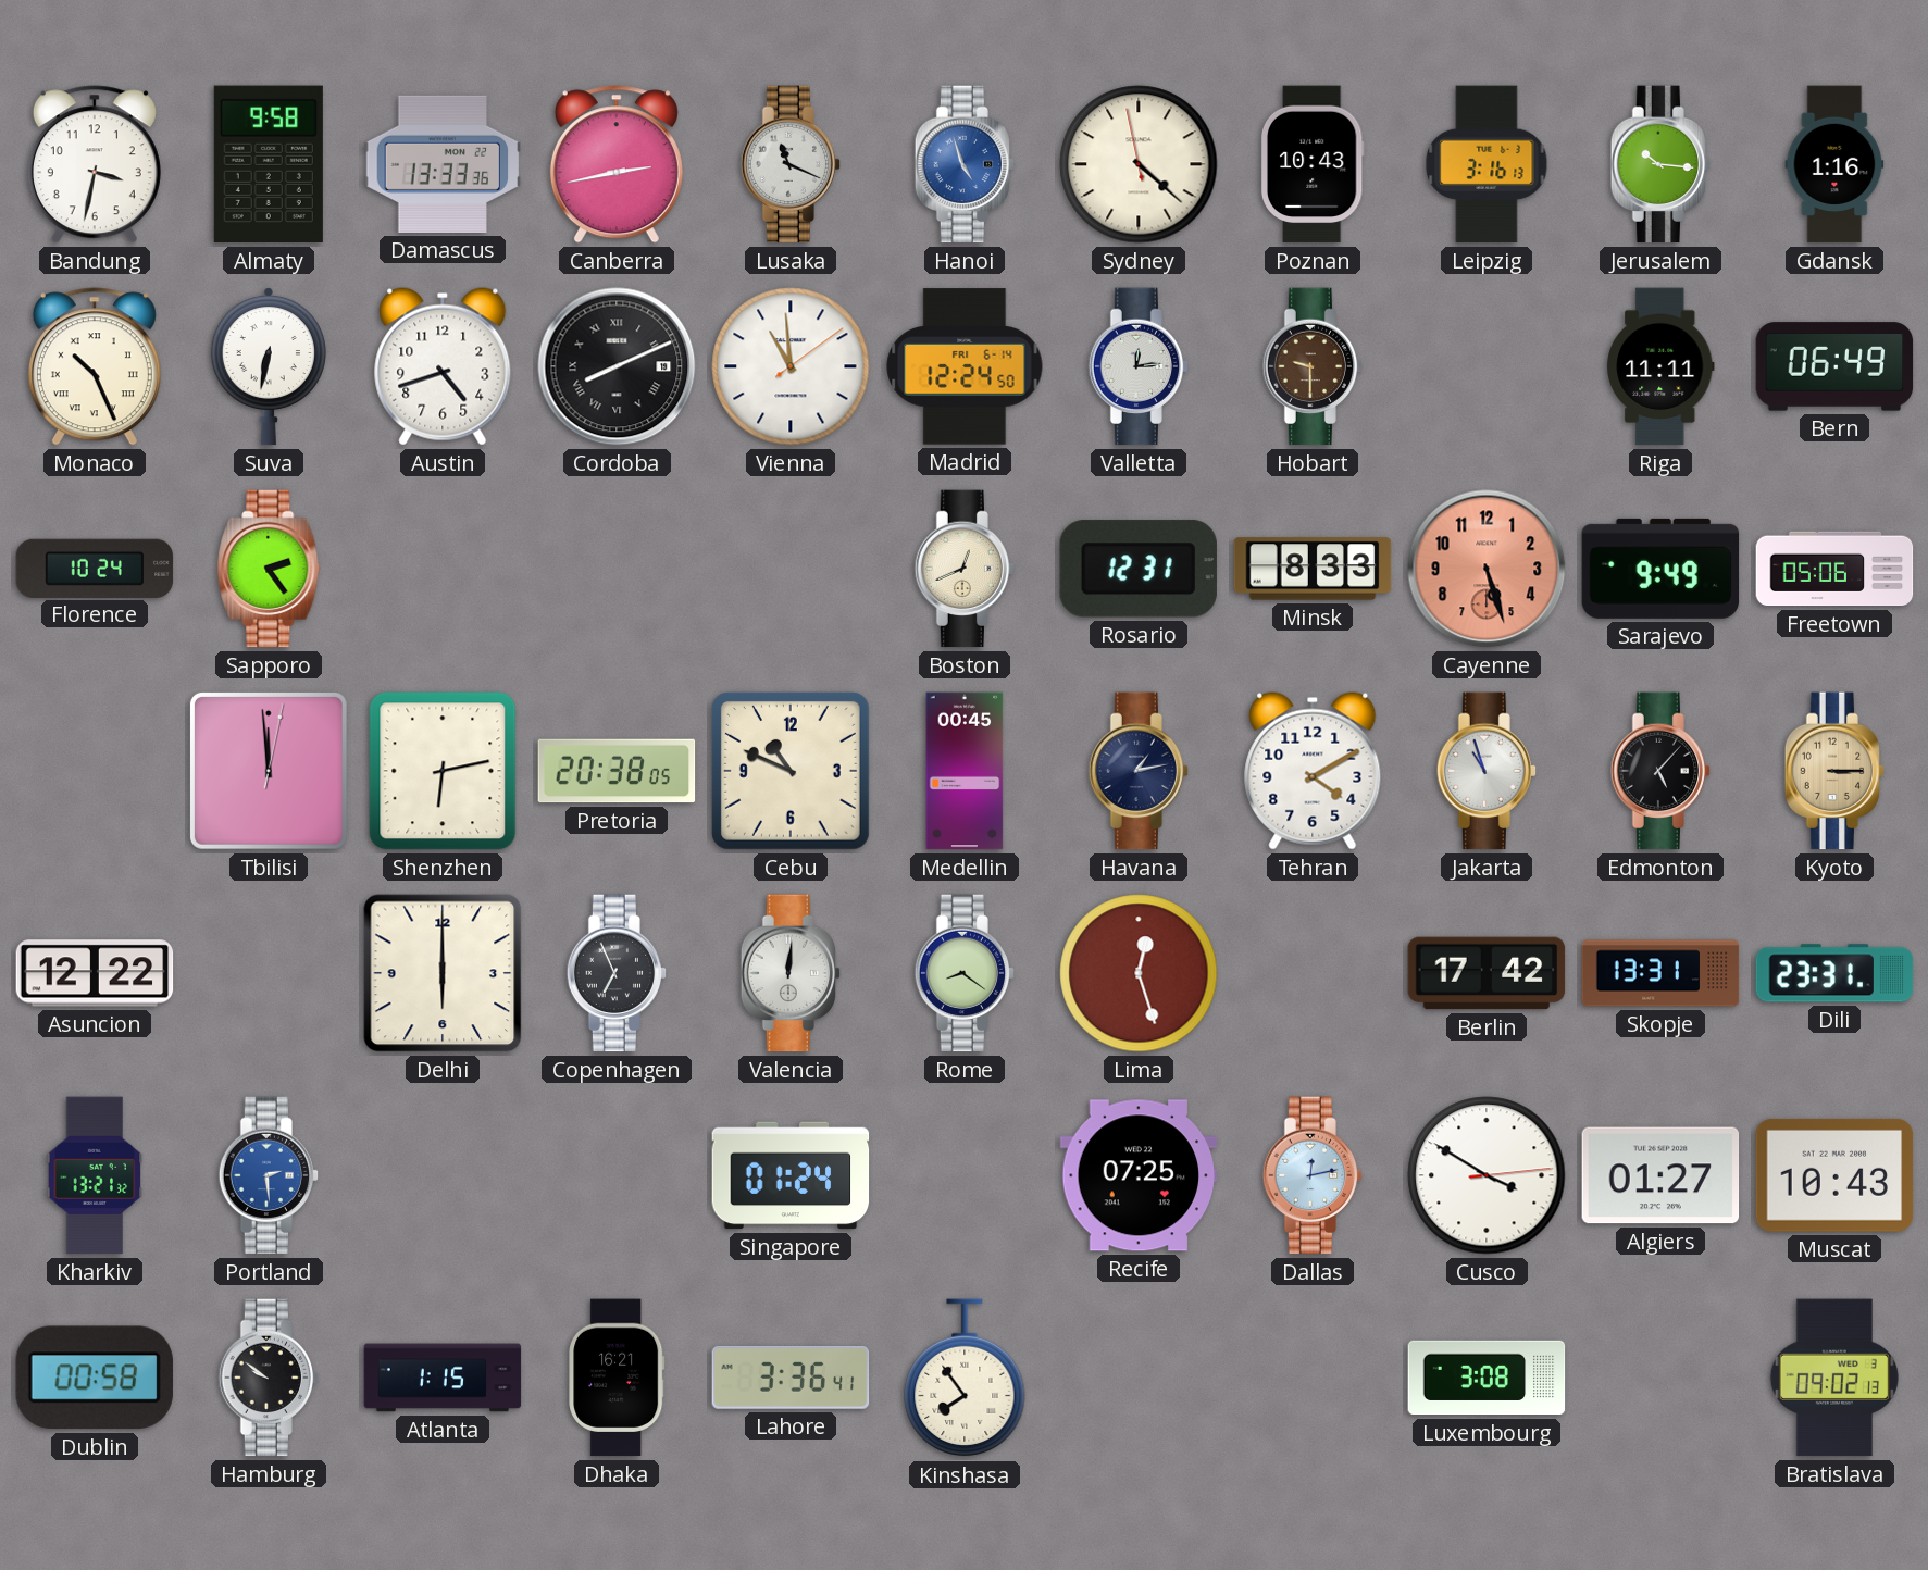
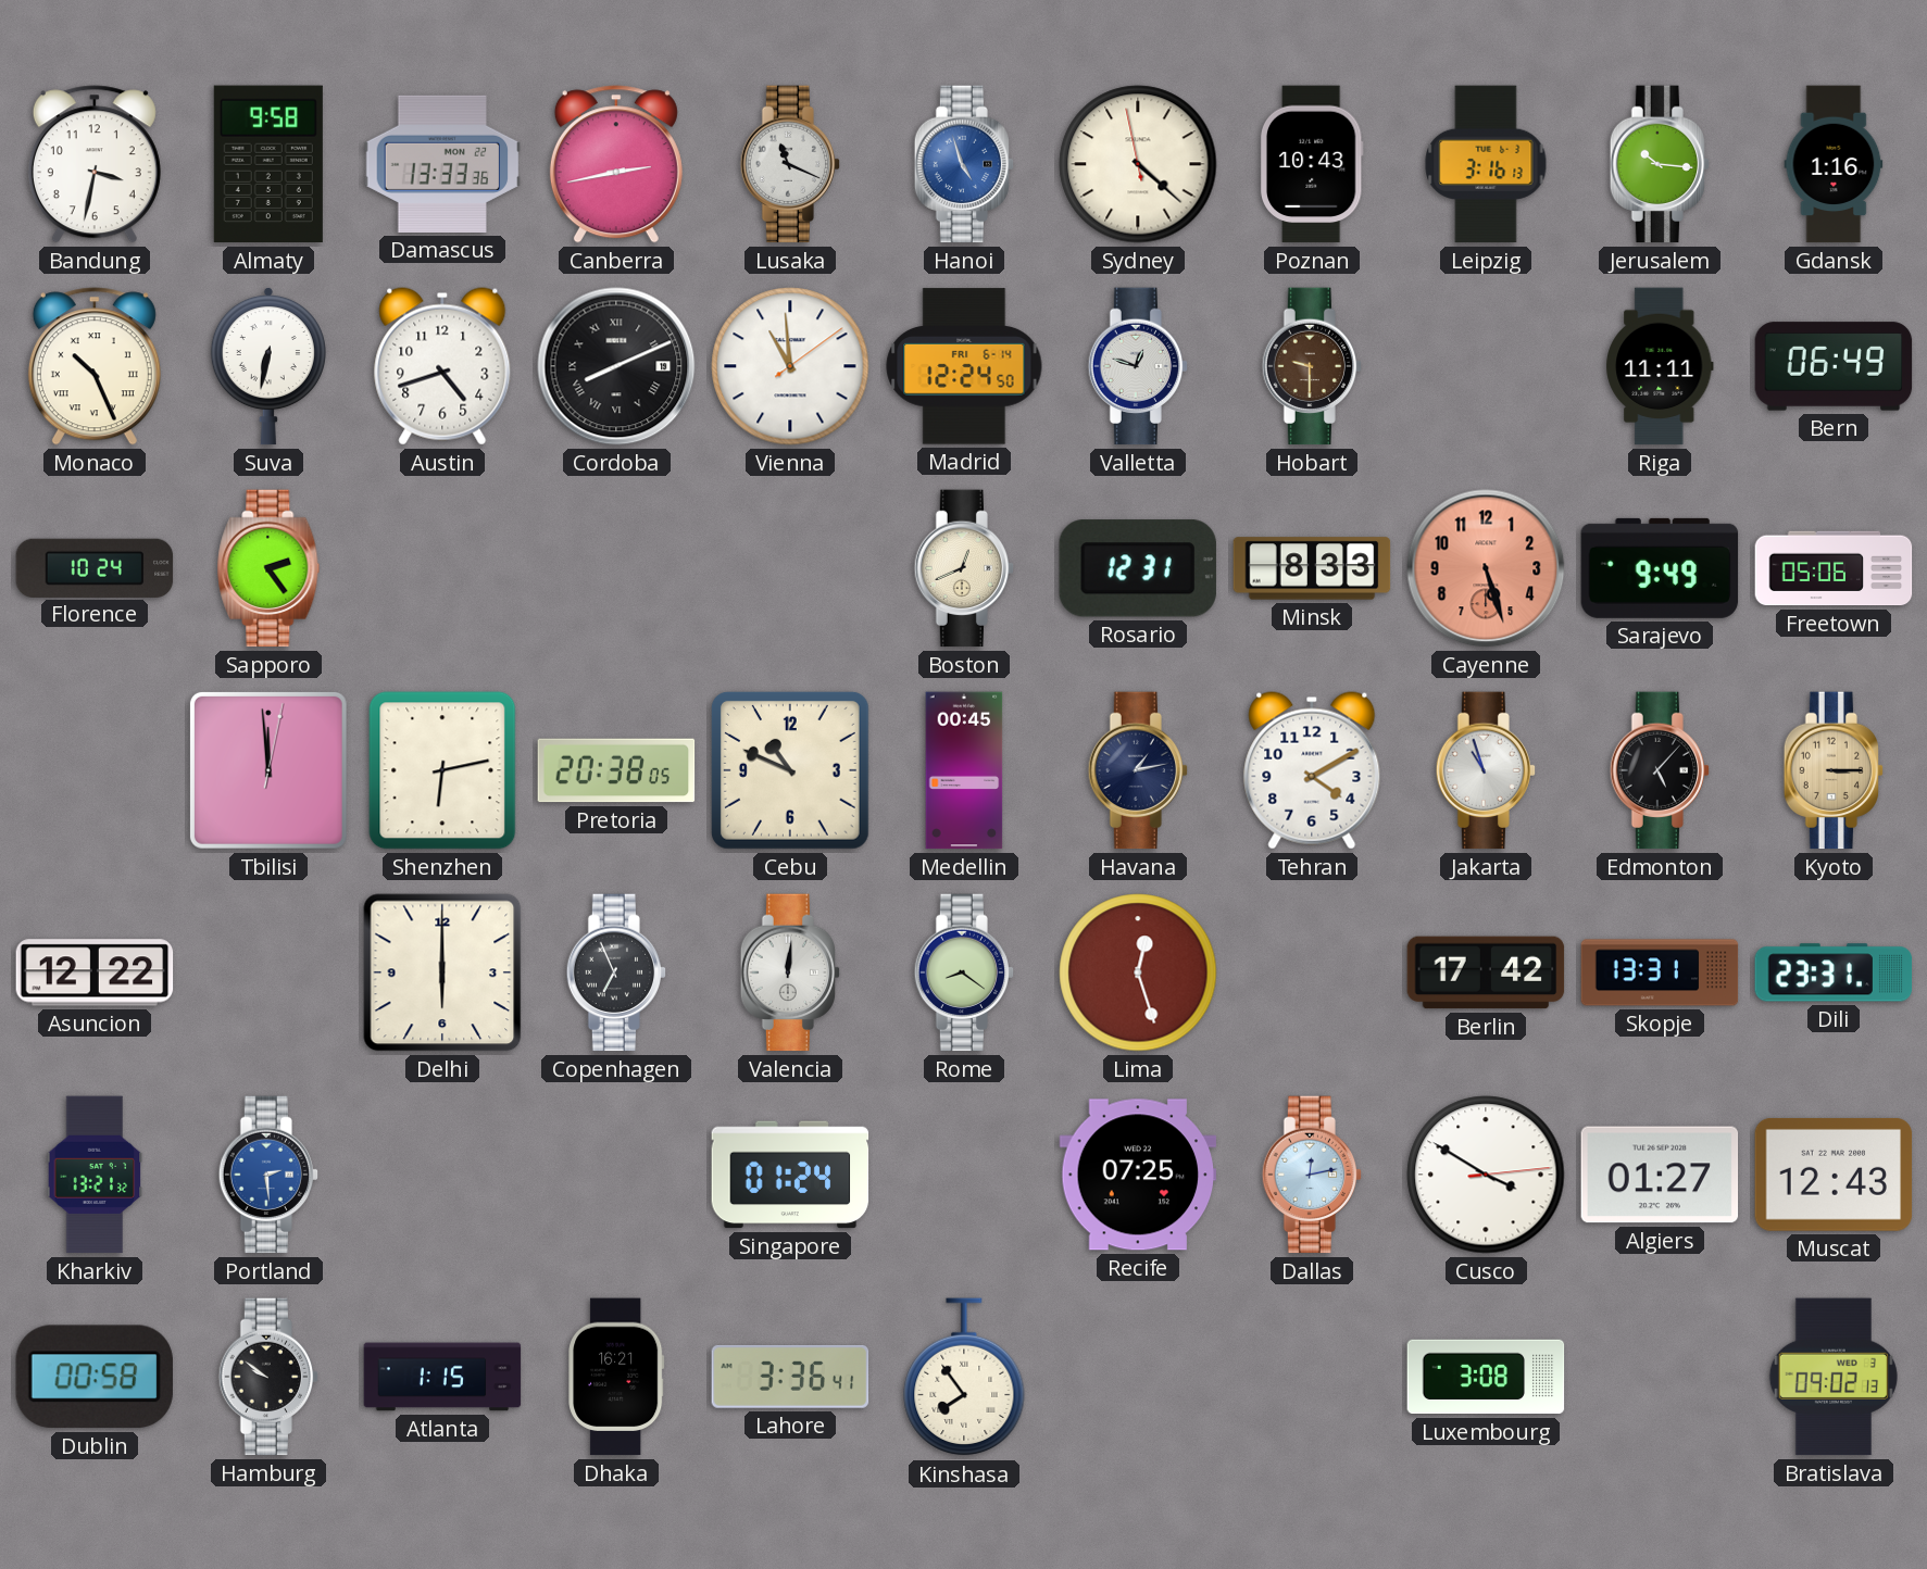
Valletta: 12:14 -> 12:48
Muscat: 10:43 -> 12:43
